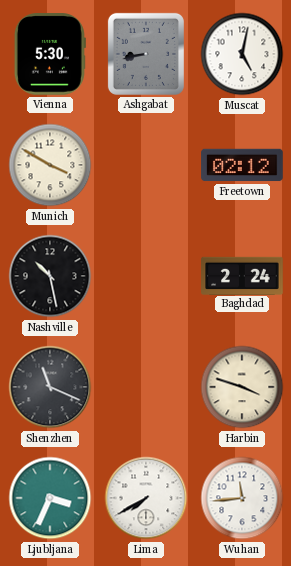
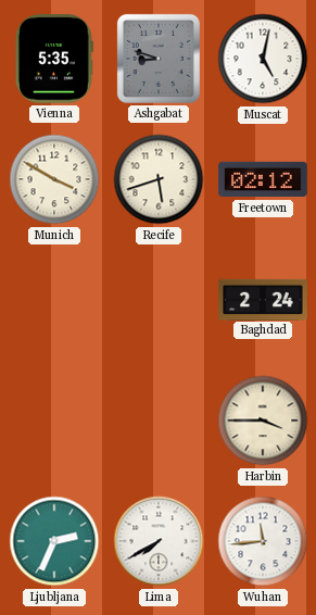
Vienna: 5:30 -> 5:35
Ashgabat: 8:43 -> 8:48
Recife: none -> 5:42
Nashville: 10:28 -> none
Shenzhen: 11:19 -> none
Harbin: 3:48 -> 3:45
Ljubljana: 3:34 -> 2:34
